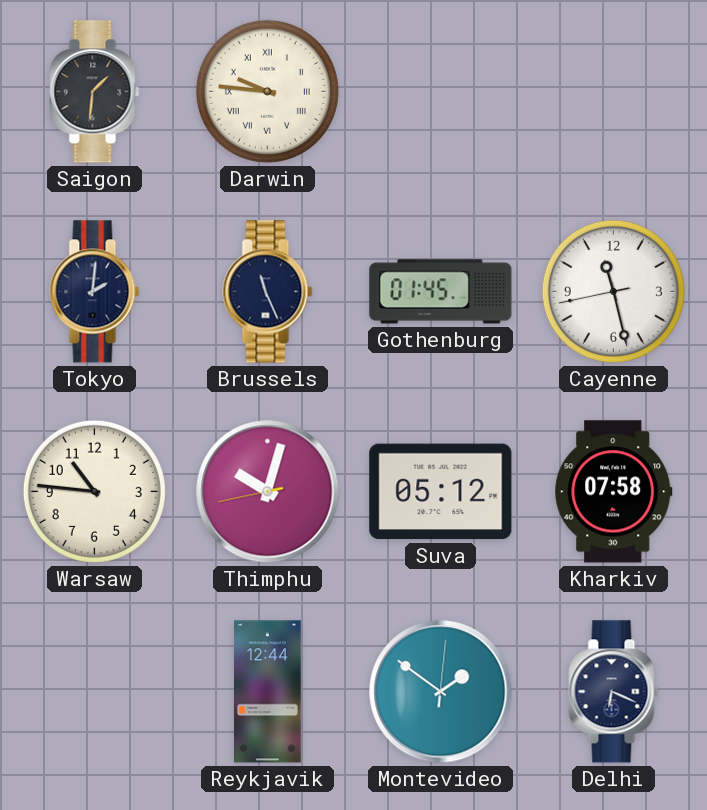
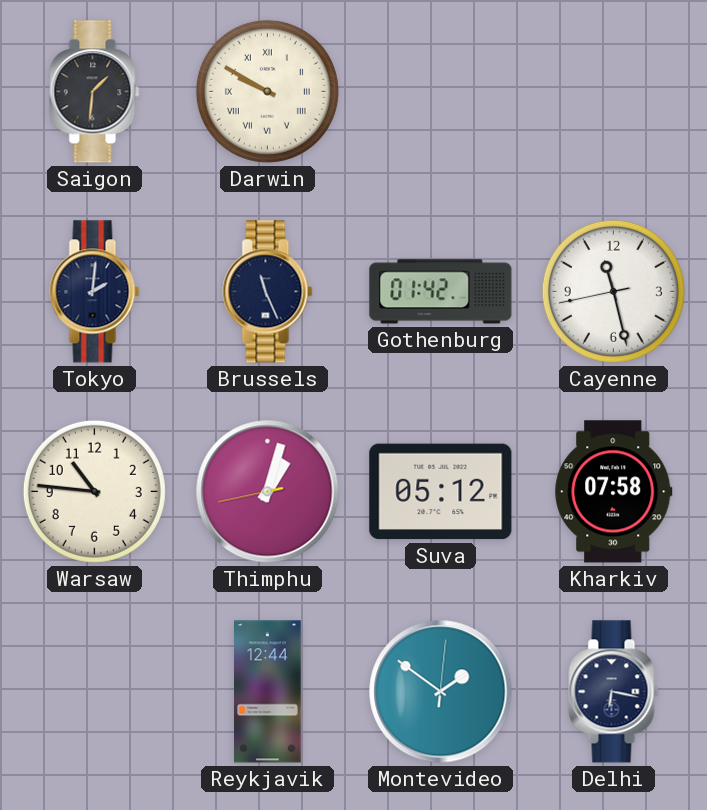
Darwin: 9:46 -> 9:50
Gothenburg: 01:45 -> 01:42
Thimphu: 10:02 -> 1:02
Delhi: 6:19 -> 6:17
